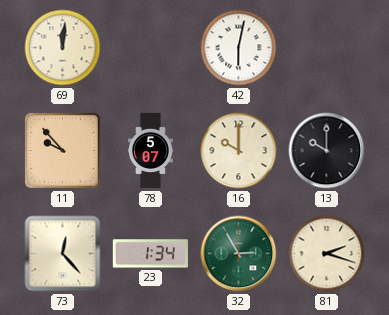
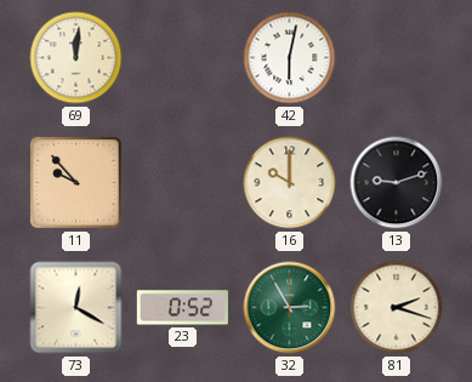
78: 5:07 -> none
13: 10:00 -> 9:12
73: 12:23 -> 12:20
23: 1:34 -> 0:52
